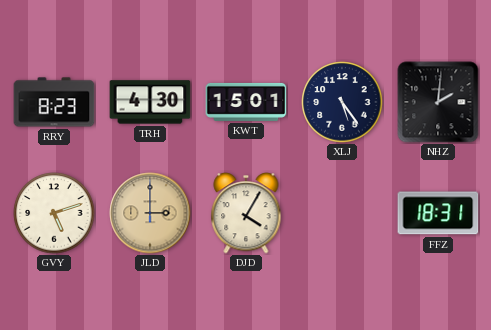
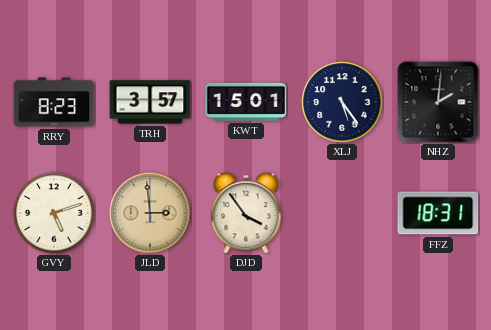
TRH: 4:30 -> 3:57
JLD: 3:00 -> 2:59
DJD: 4:05 -> 3:54
